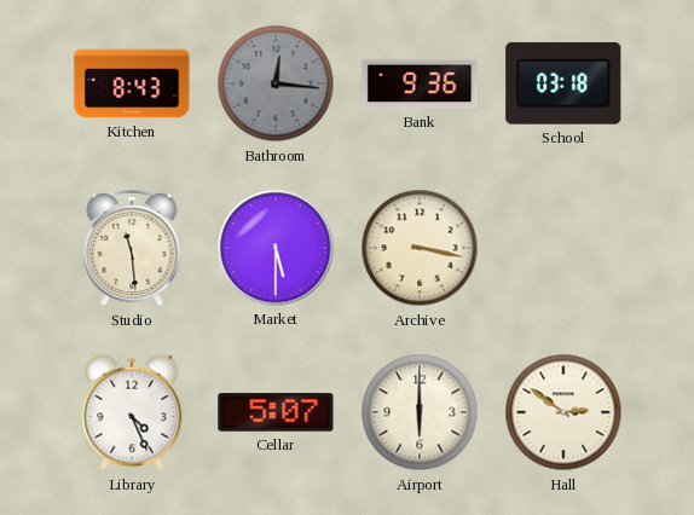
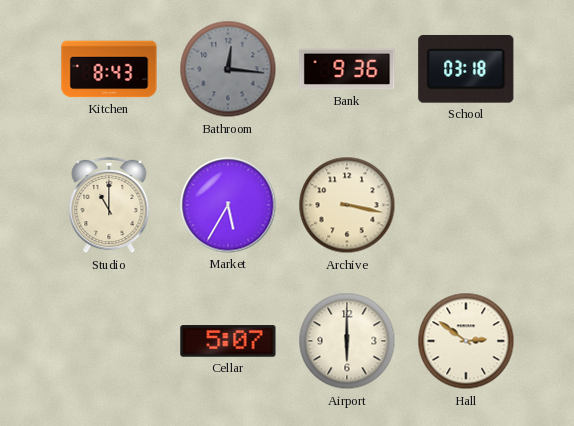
Studio: 11:29 -> 11:00
Market: 5:30 -> 5:35
Library: 4:26 -> none
